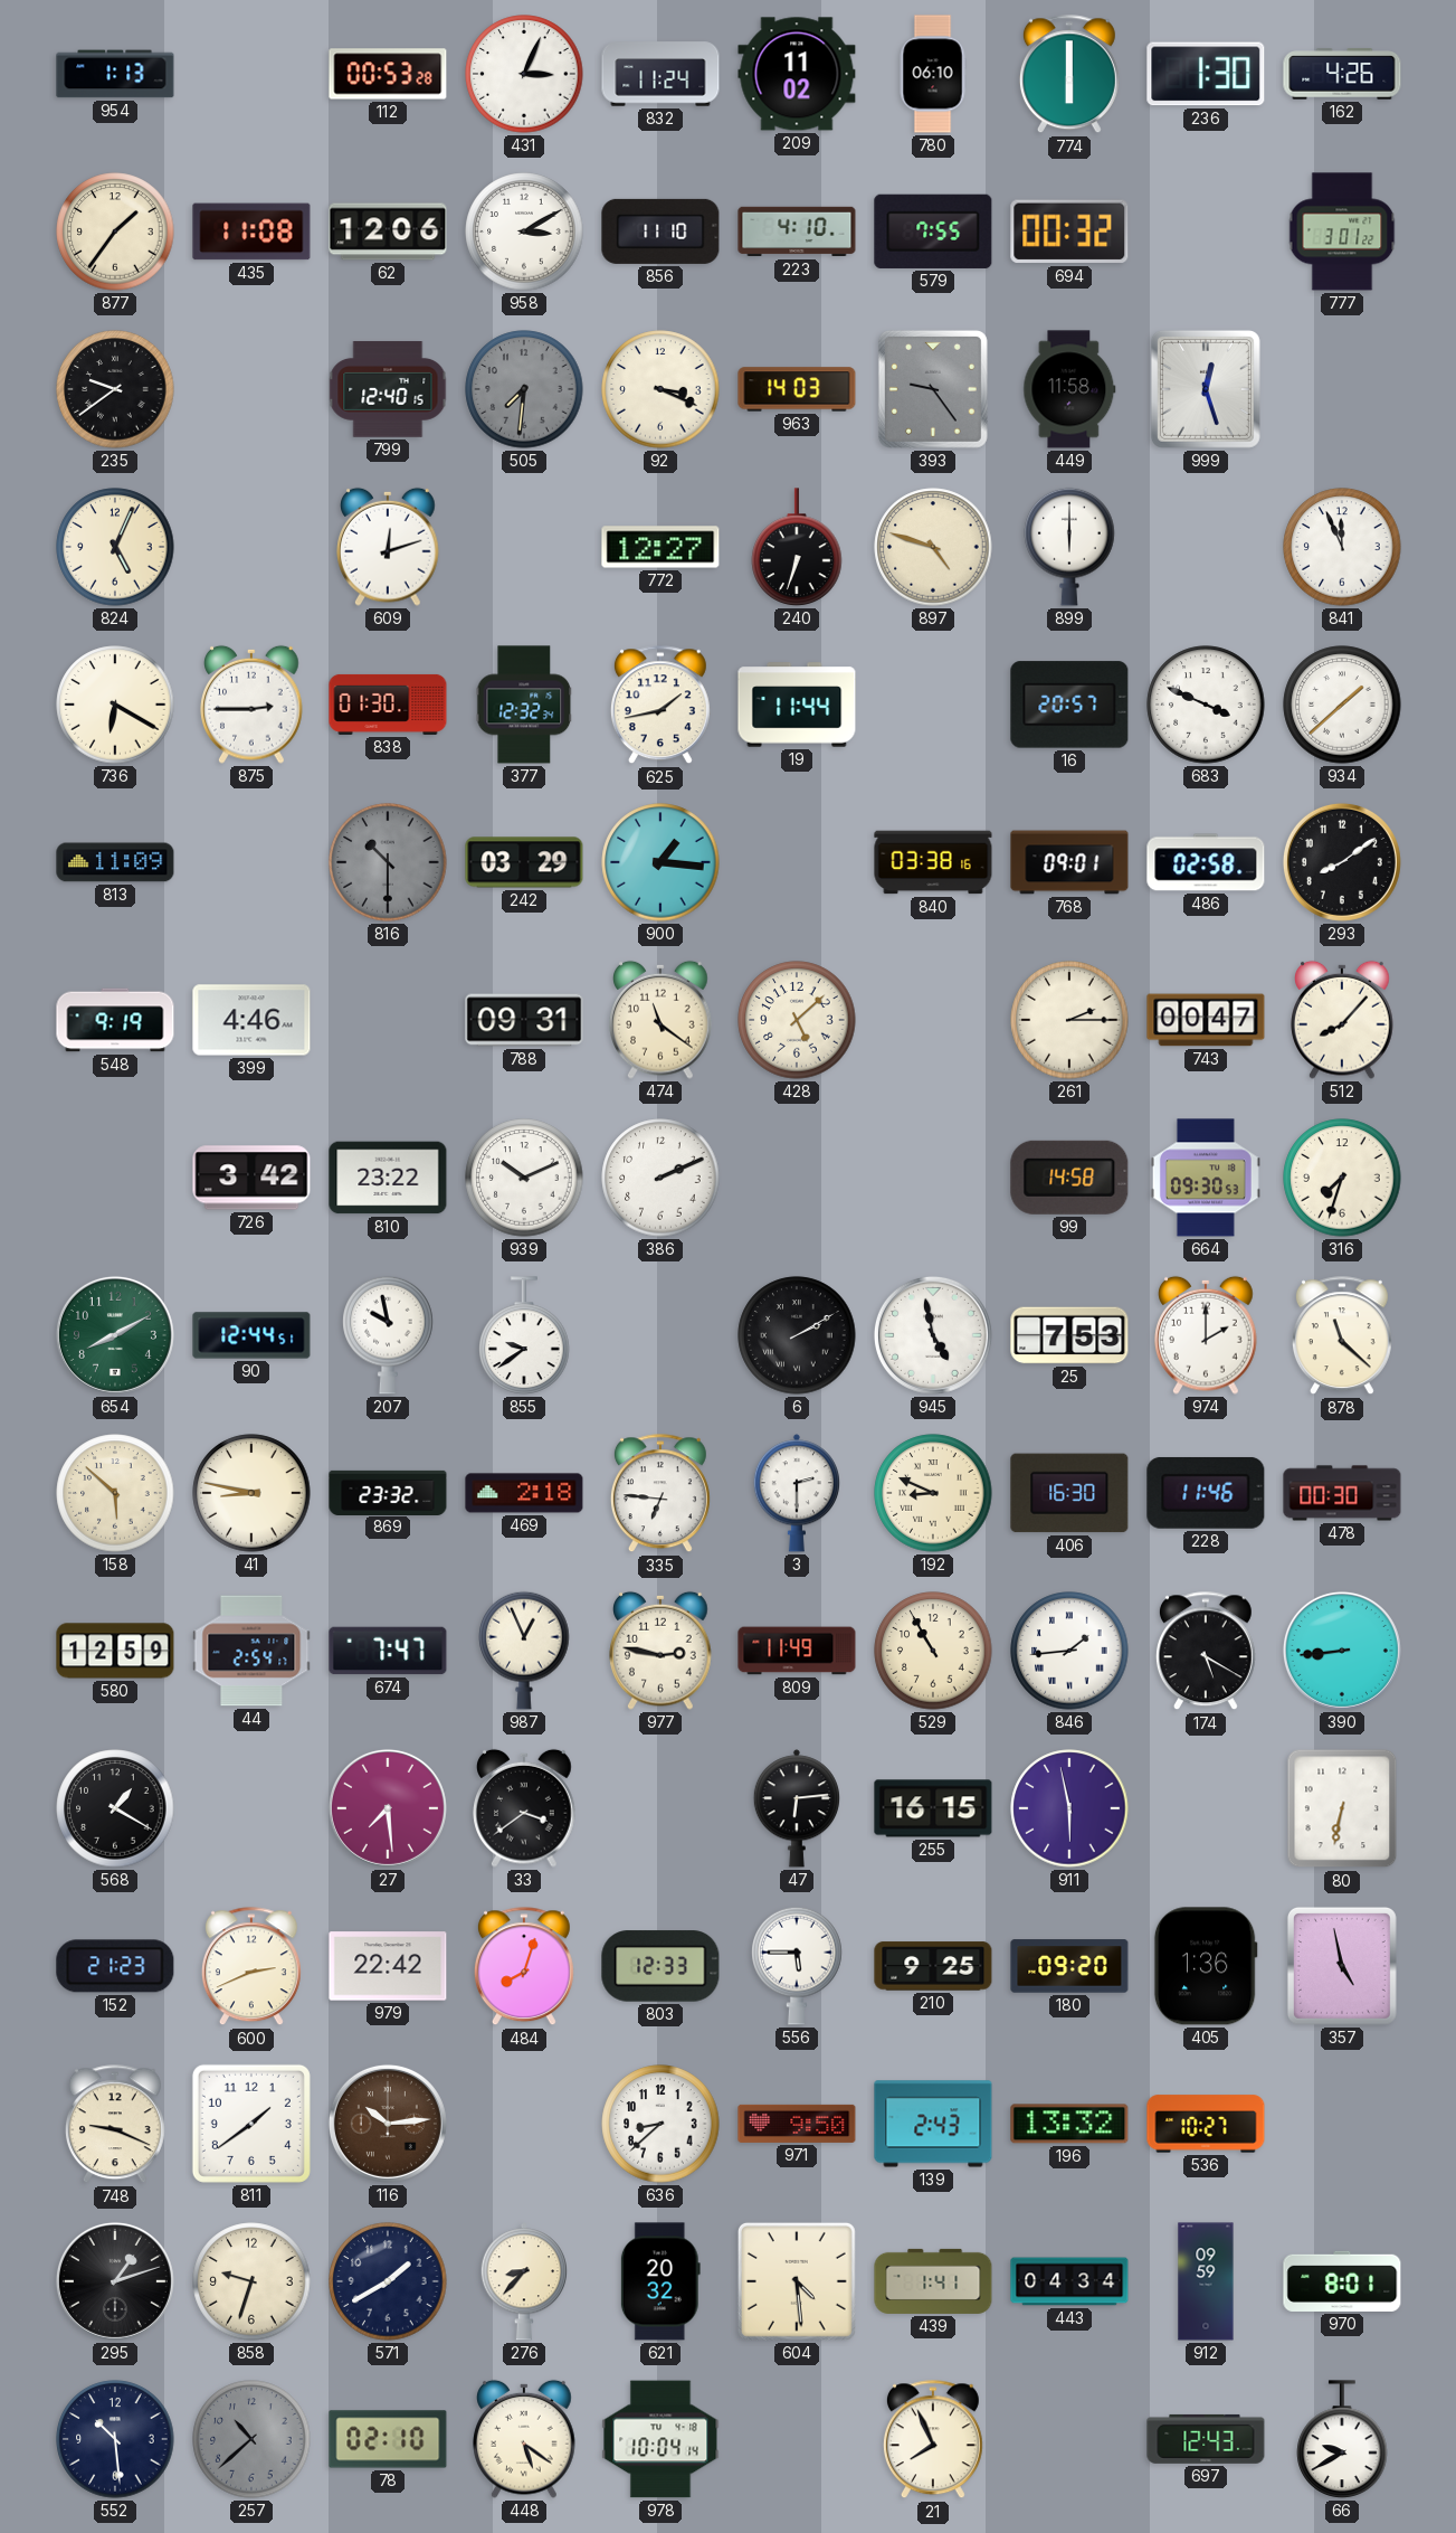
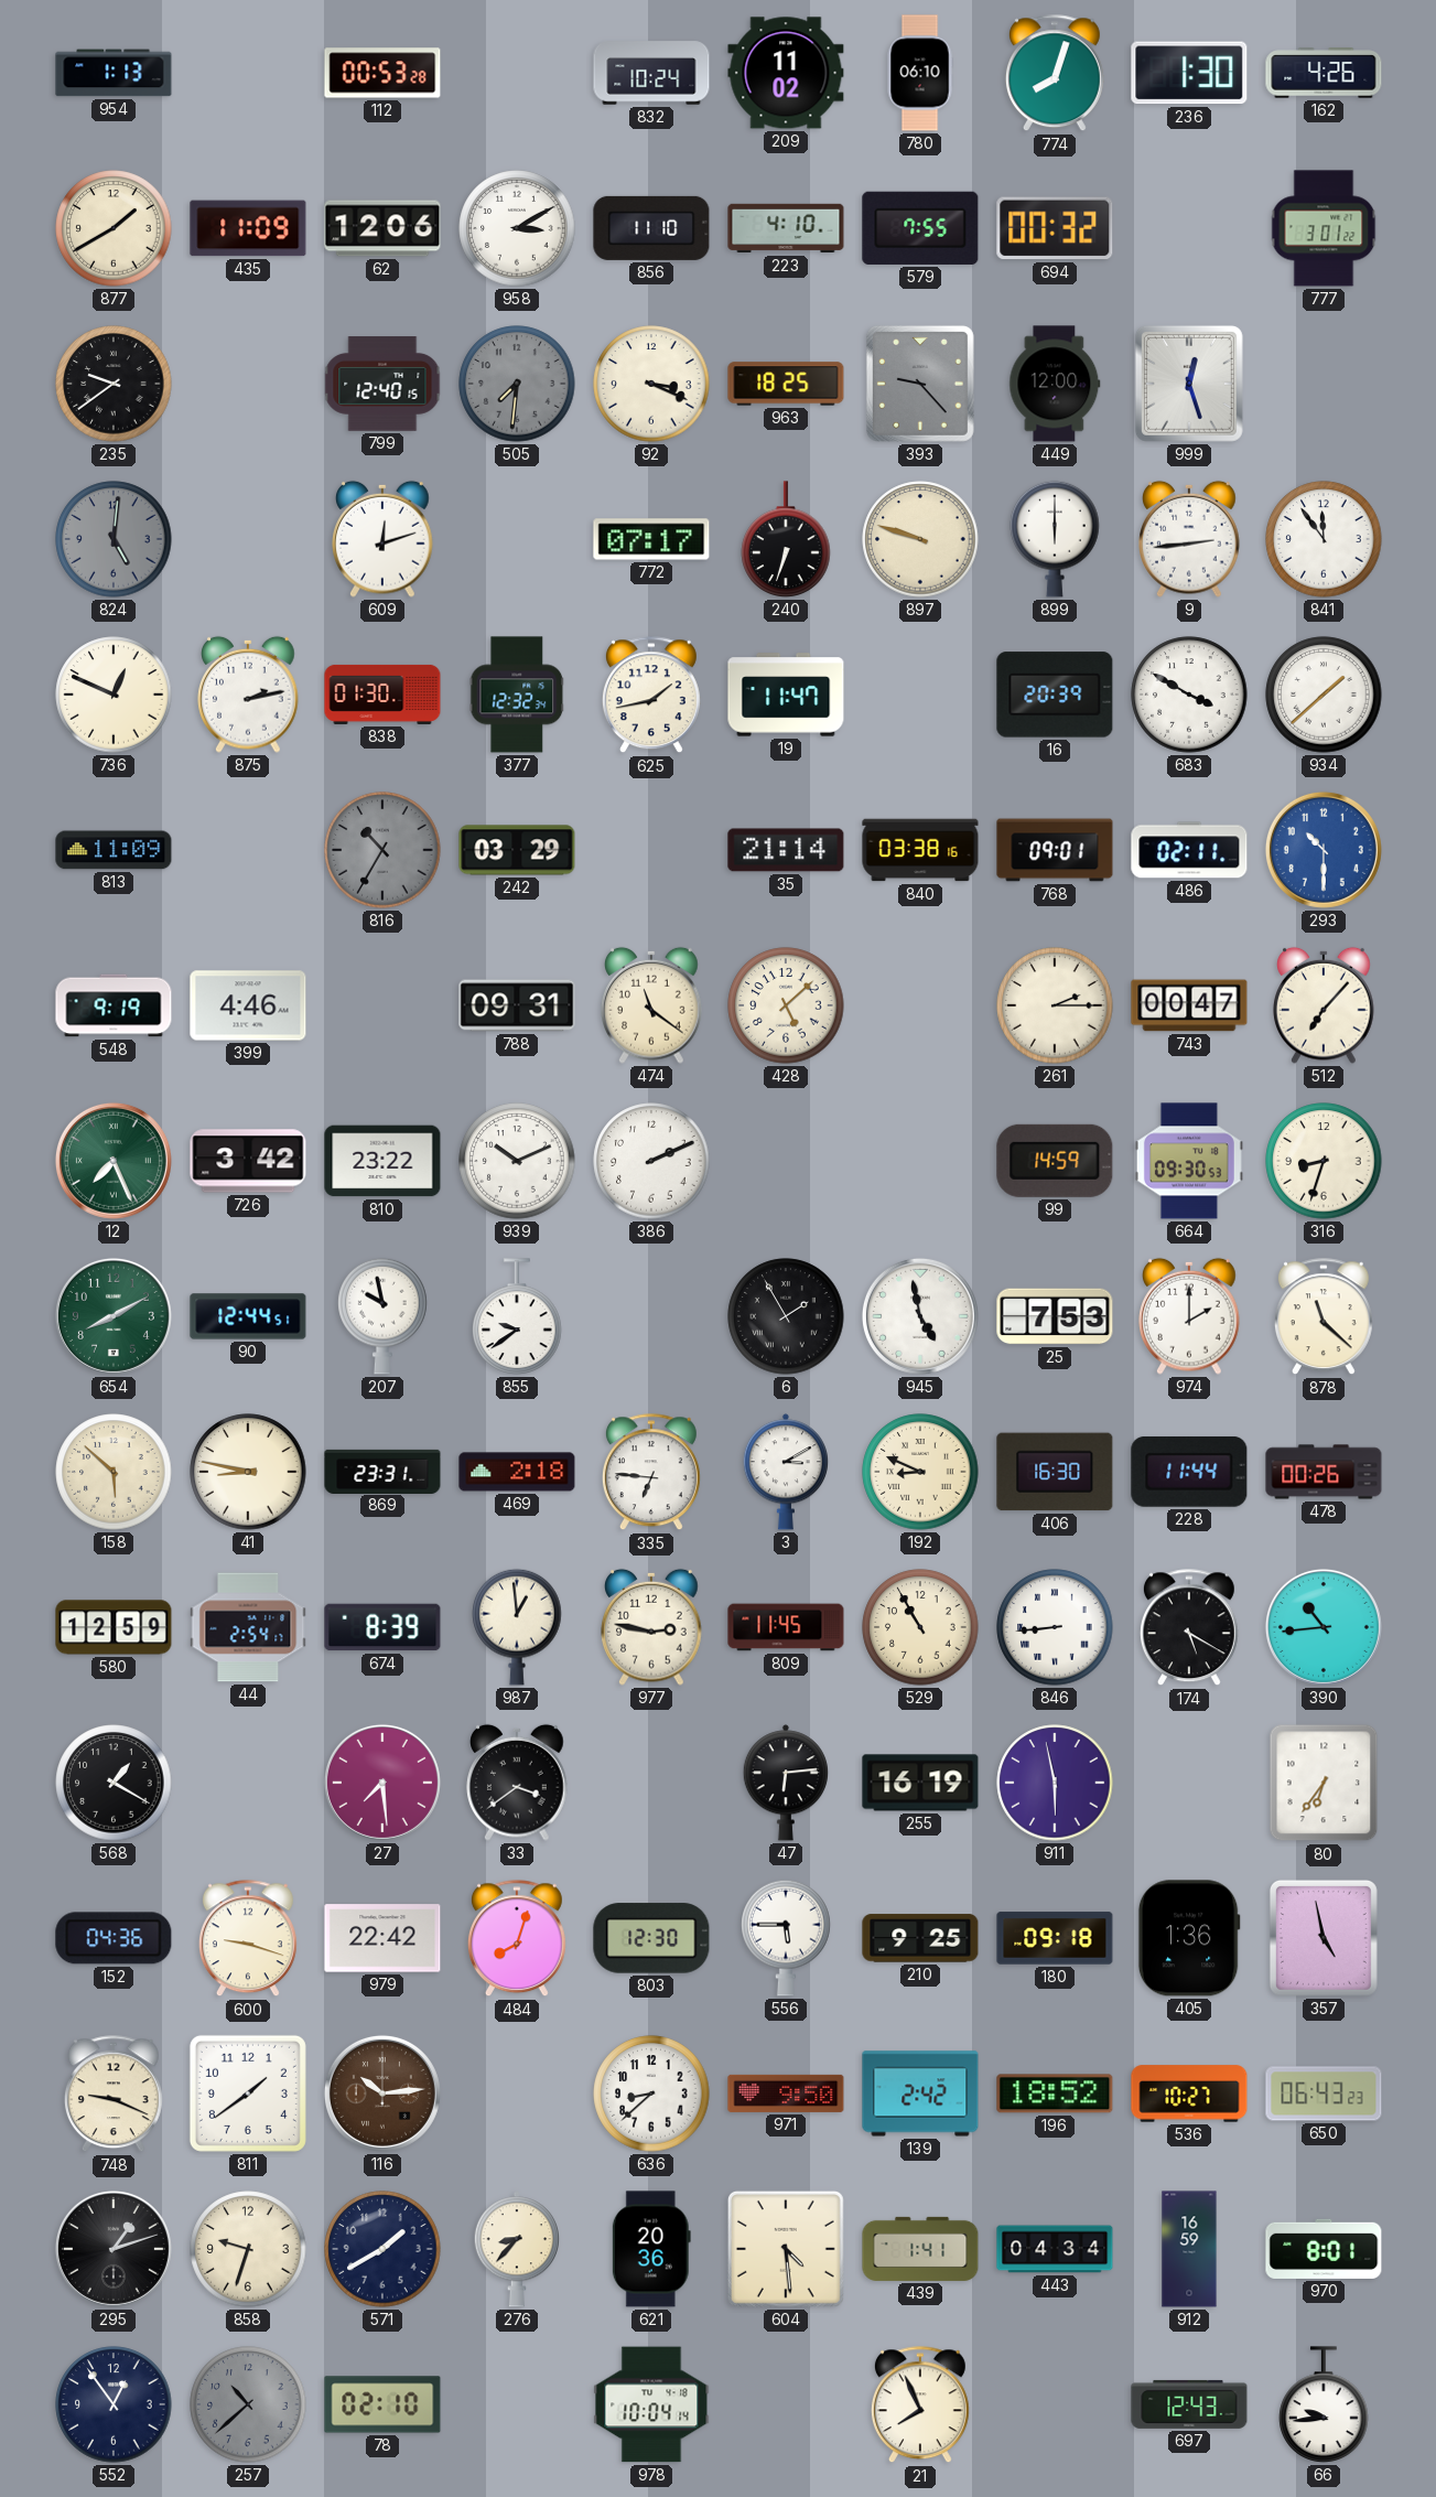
431: 3:04 -> none
832: 11:24 -> 10:24
774: 6:00 -> 8:03
877: 1:36 -> 1:40
435: 11:08 -> 11:09
963: 14:03 -> 18:25
393: 9:24 -> 9:23
449: 11:58 -> 12:00
824: 5:04 -> 5:01
824 dial: cream -> grey
772: 12:27 -> 07:17
897: 4:48 -> 9:48
9: none -> 2:44
841: 11:56 -> 11:54
736: 6:20 -> 12:49
875: 2:45 -> 2:13
19: 11:44 -> 11:47
16: 20:57 -> 20:39
683: 3:49 -> 3:50
816: 10:30 -> 10:35
900: 1:16 -> none
35: none -> 21:14
486: 02:58 -> 02:11
293: 8:09 -> 10:30
293 dial: black -> blue
512: 8:07 -> 7:07
12: none -> 7:26
99: 14:58 -> 14:59
316: 7:33 -> 8:33
6: 2:10 -> 1:55
869: 23:32 -> 23:31
3: 2:30 -> 3:10
228: 11:46 -> 11:44
478: 00:30 -> 00:26
674: 7:47 -> 8:39
987: 12:56 -> 12:59
809: 11:49 -> 11:45
846: 1:44 -> 8:44
390: 8:44 -> 10:44
255: 16:15 -> 16:19
80: 6:32 -> 6:36
152: 21:23 -> 04:36
600: 2:41 -> 9:18
803: 12:33 -> 12:30
180: 09:20 -> 09:18
139: 2:43 -> 2:42
196: 13:32 -> 18:52
650: none -> 06:43
621: 20:32 -> 20:36
912: 09:59 -> 16:59
552: 10:29 -> 12:54
448: 5:21 -> none
66: 9:40 -> 9:44
